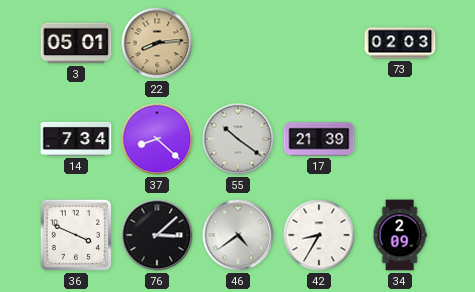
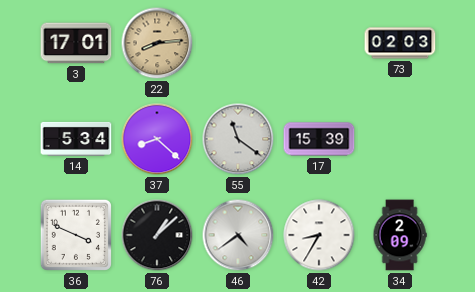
3: 05:01 -> 17:01
14: 7:34 -> 5:34
55: 10:21 -> 11:21
17: 21:39 -> 15:39
76: 3:08 -> 1:08
